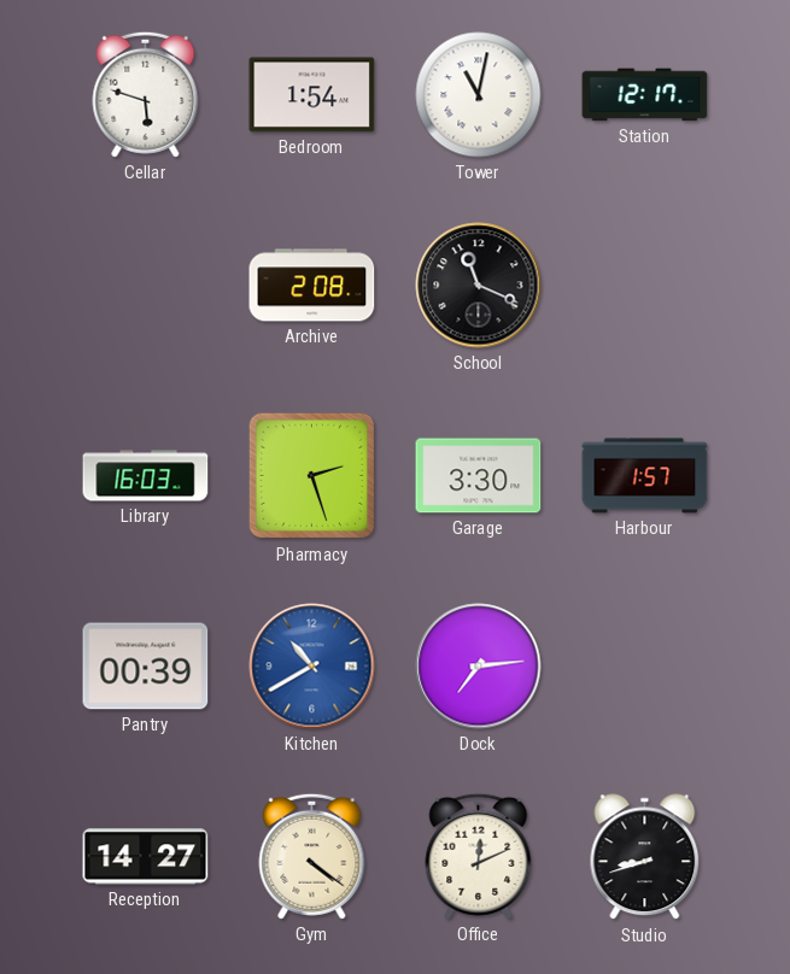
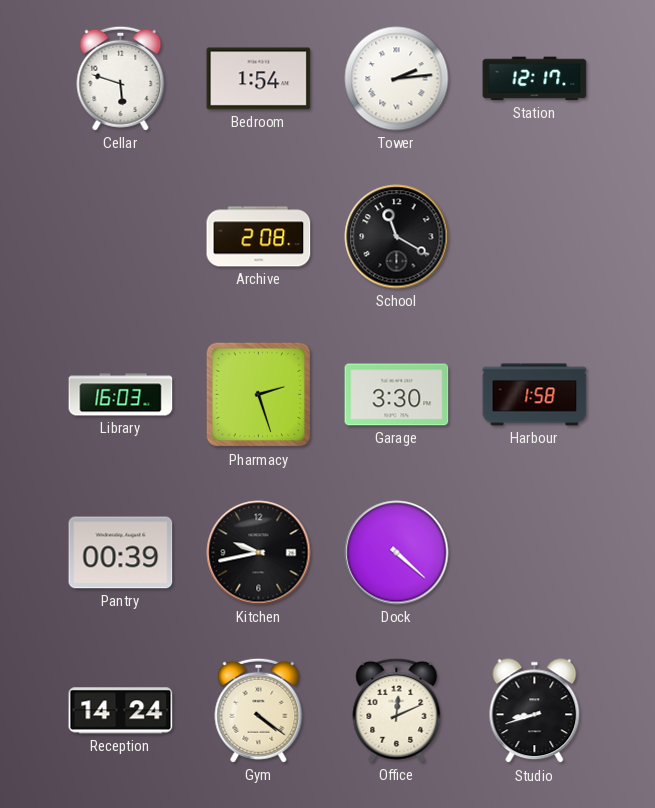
Tower: 11:02 -> 2:14
School: 11:19 -> 11:20
Harbour: 1:57 -> 1:58
Kitchen: 10:40 -> 9:43
Kitchen dial: blue -> black
Dock: 7:14 -> 4:22
Reception: 14:27 -> 14:24
